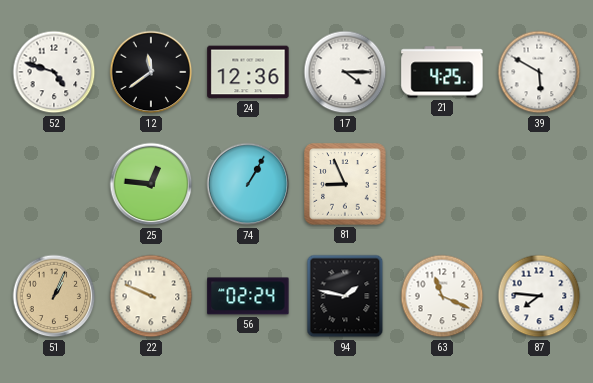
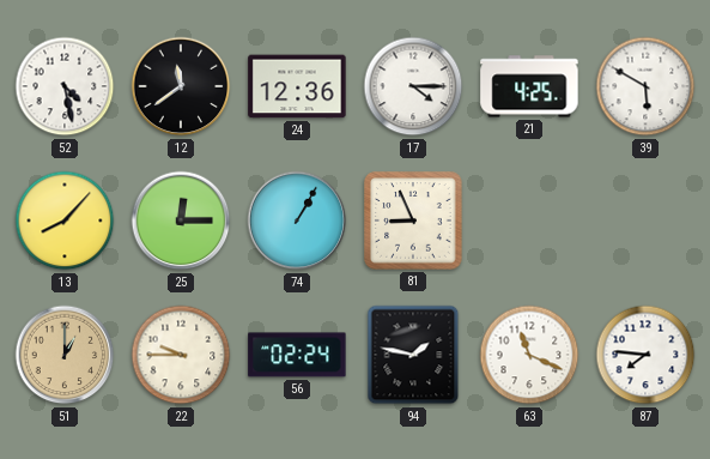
52: 4:48 -> 4:28
13: none -> 8:07
25: 12:46 -> 12:15
51: 1:04 -> 1:00
22: 9:49 -> 9:45
